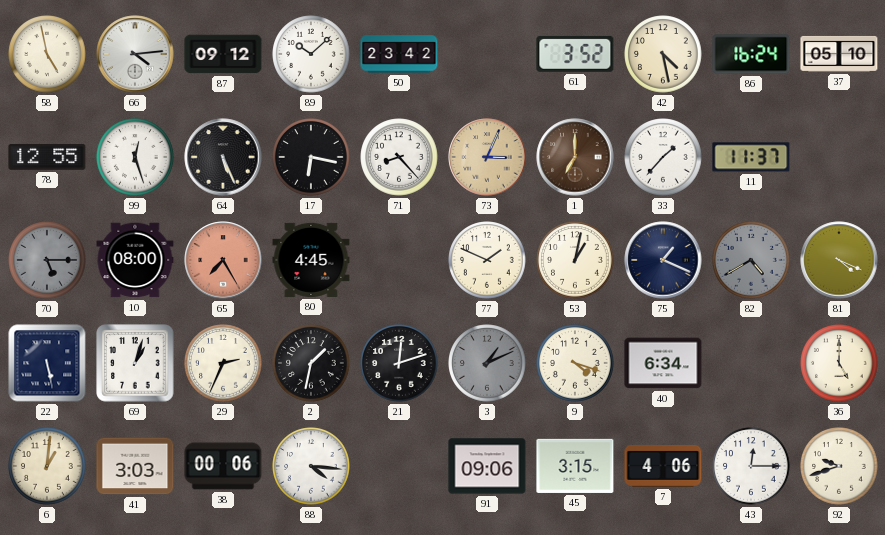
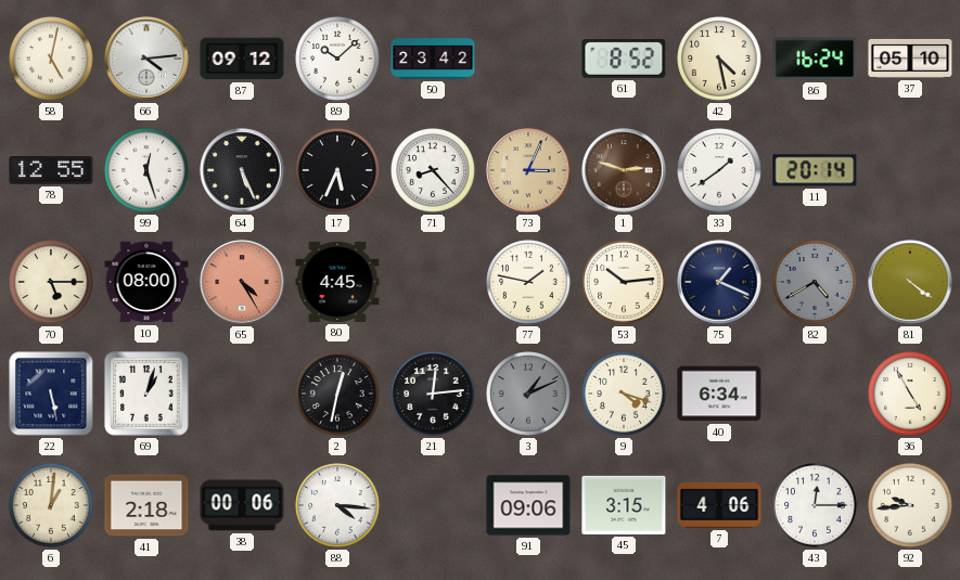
58: 4:58 -> 5:02
61: 3:52 -> 8:52
17: 6:17 -> 5:34
1: 7:00 -> 2:48
33: 1:37 -> 1:39
11: 11:37 -> 20:14
70 dial: grey -> cream
65: 7:25 -> 4:25
77: 1:49 -> 1:47
53: 1:02 -> 10:14
81: 4:19 -> 4:21
29: 2:34 -> none
2: 1:32 -> 12:32
21: 12:12 -> 12:14
36: 5:00 -> 4:55
41: 3:03 -> 2:18
92: 9:42 -> 9:44
